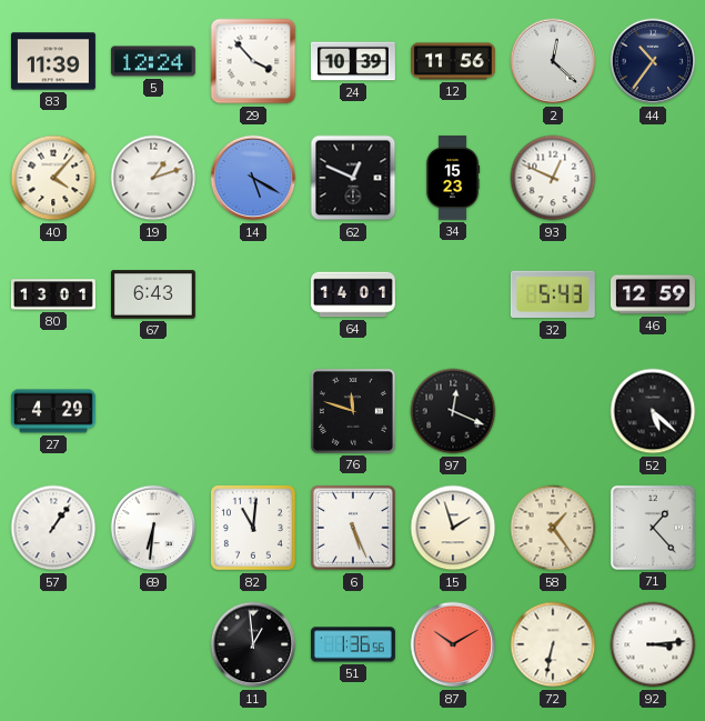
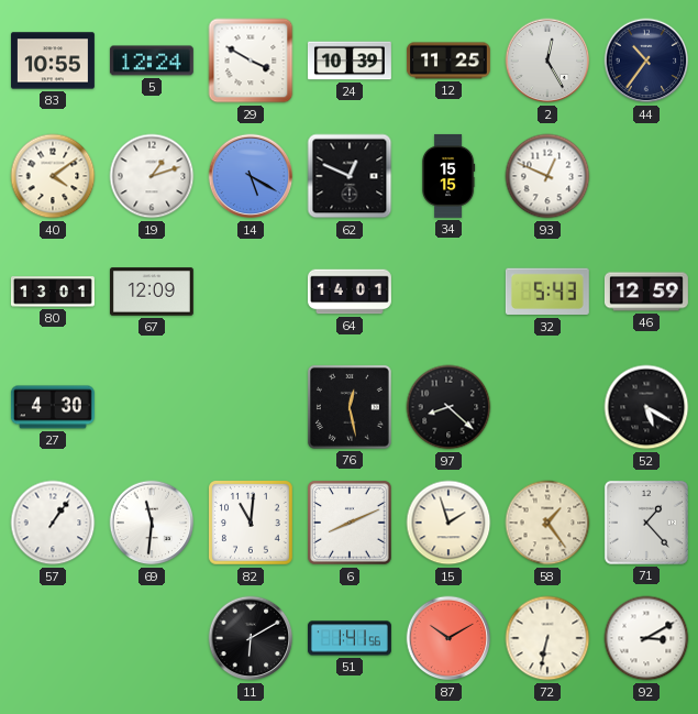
83: 11:39 -> 10:55
29: 3:53 -> 3:50
12: 11:56 -> 11:25
2: 12:22 -> 12:25
40: 4:07 -> 4:09
34: 15:23 -> 15:15
67: 6:43 -> 12:09
27: 4:29 -> 4:30
76: 11:48 -> 12:28
97: 12:19 -> 8:22
52: 5:22 -> 5:20
69: 6:31 -> 11:31
6: 5:26 -> 8:11
11: 12:59 -> 6:10
51: 1:36 -> 1:41
92: 3:14 -> 3:10
